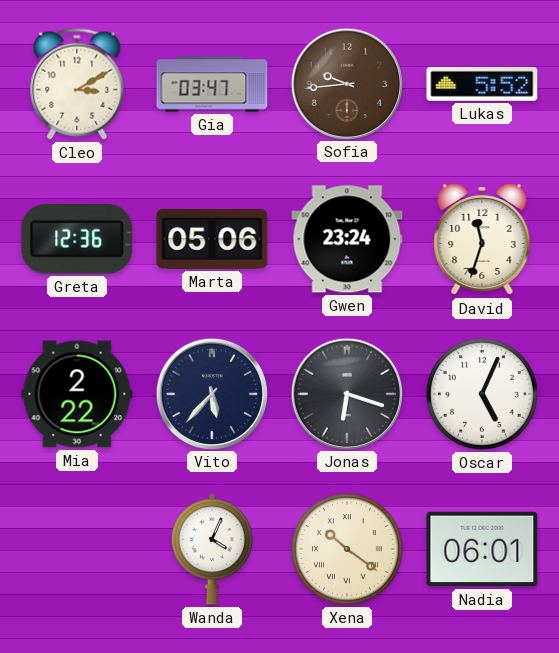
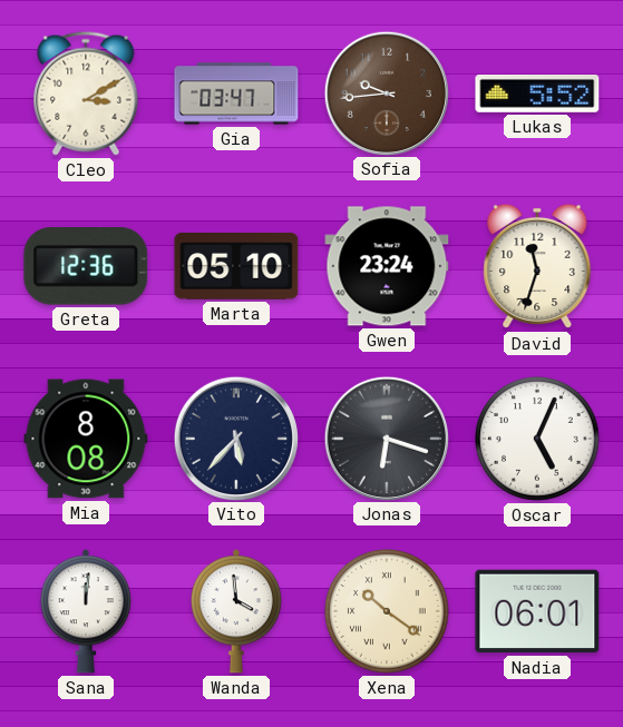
Marta: 05:06 -> 05:10
Mia: 2:22 -> 8:08
Sana: none -> 12:01
Wanda: 4:04 -> 3:59
